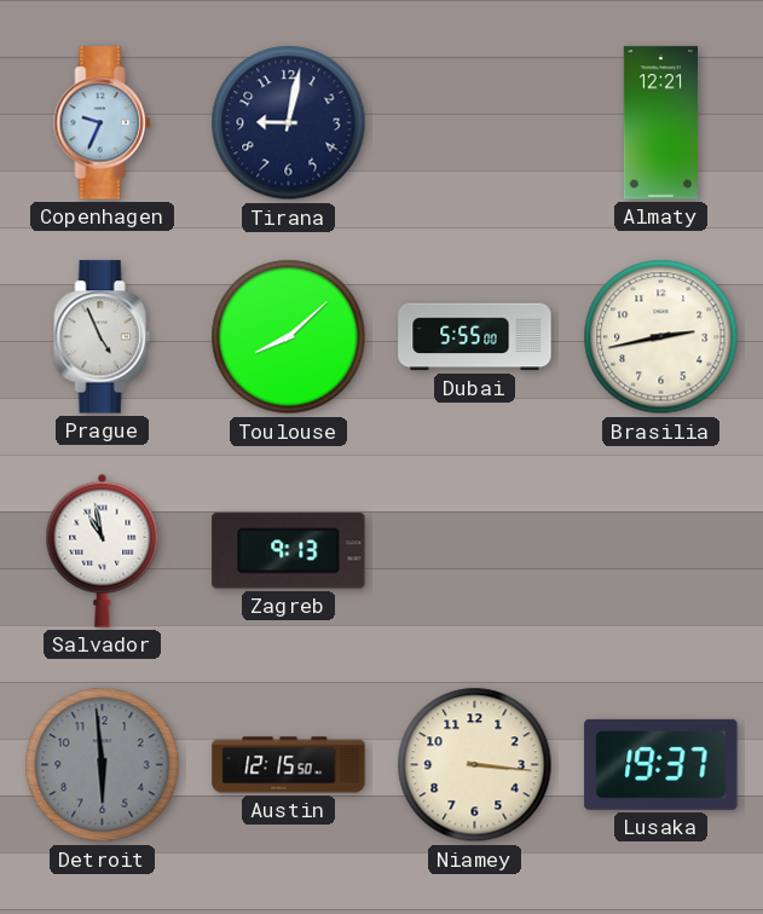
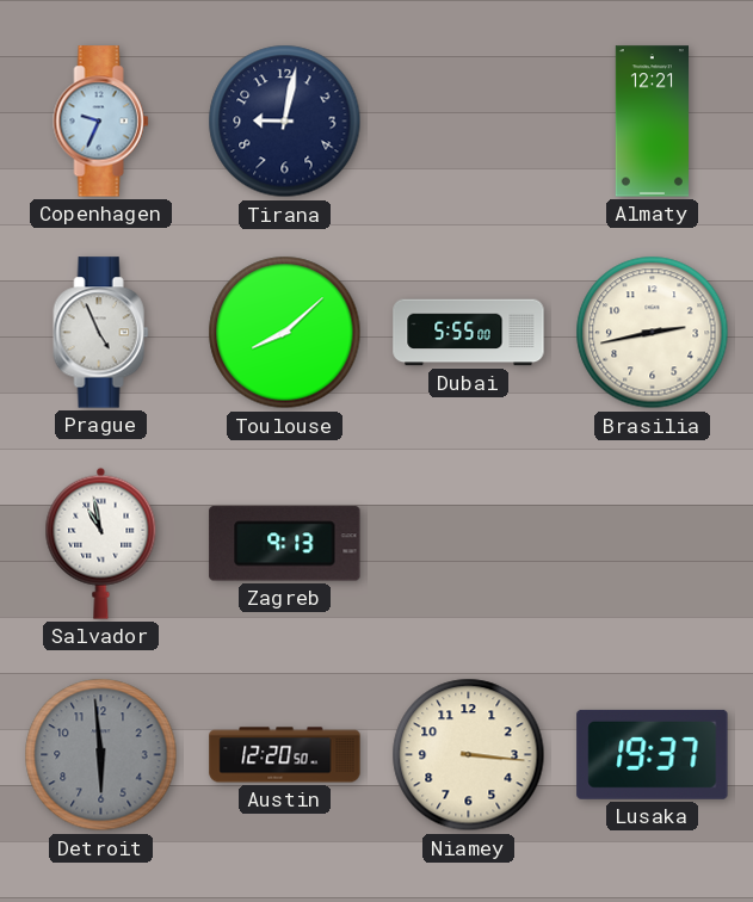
Austin: 12:15 -> 12:20
